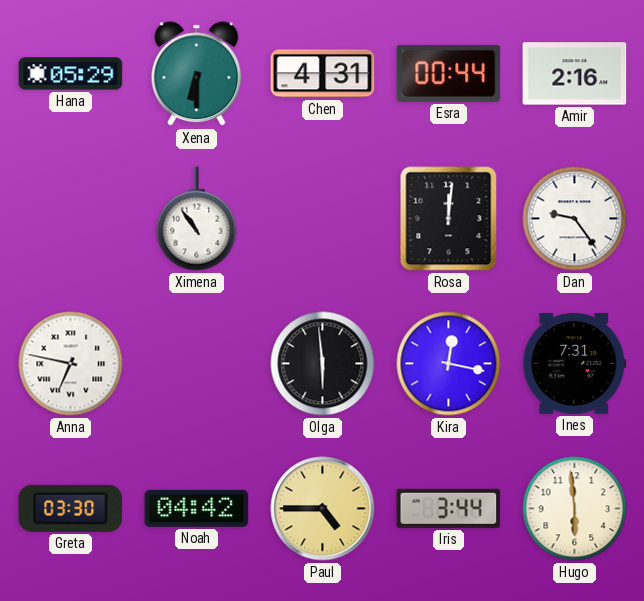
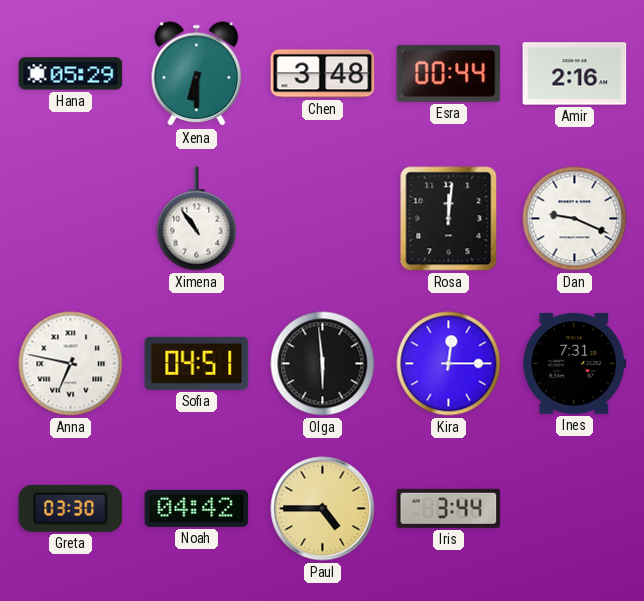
Chen: 4:31 -> 3:48
Dan: 9:24 -> 9:19
Sofia: none -> 04:51
Kira: 12:17 -> 12:15
Hugo: 5:59 -> none
